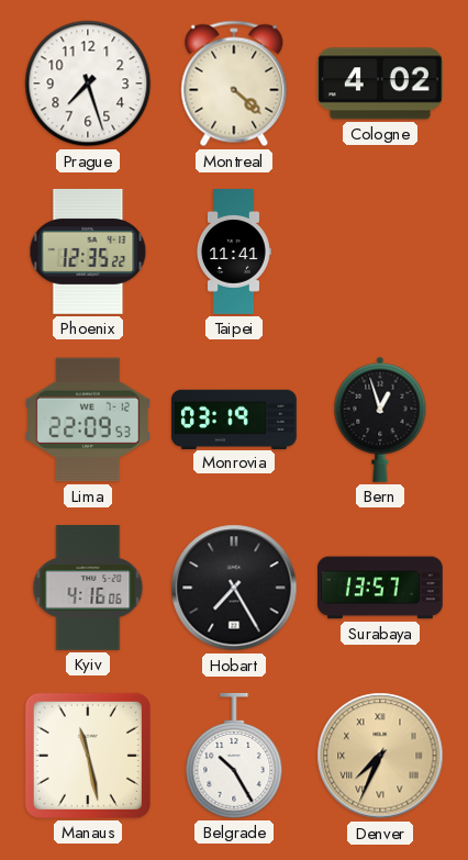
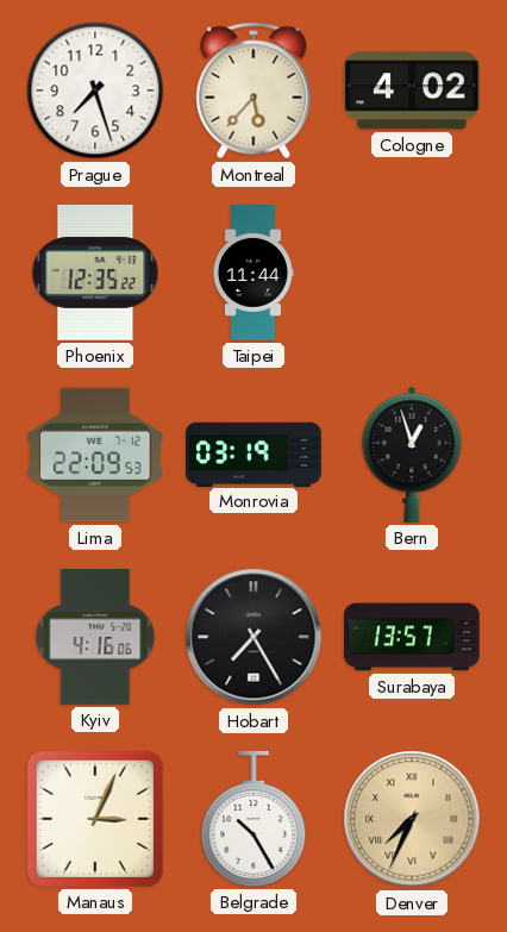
Montreal: 4:22 -> 5:37
Taipei: 11:41 -> 11:44
Manaus: 11:28 -> 3:04
